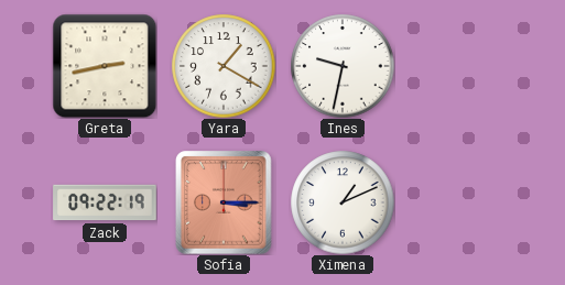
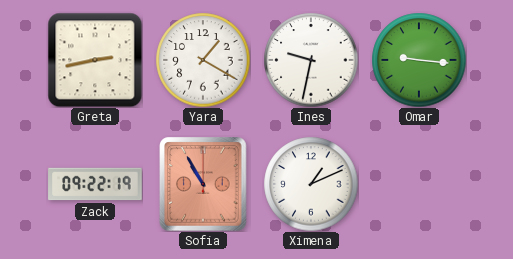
Omar: none -> 9:16
Sofia: 3:15 -> 10:55
